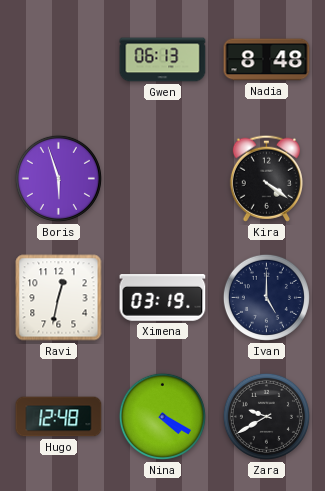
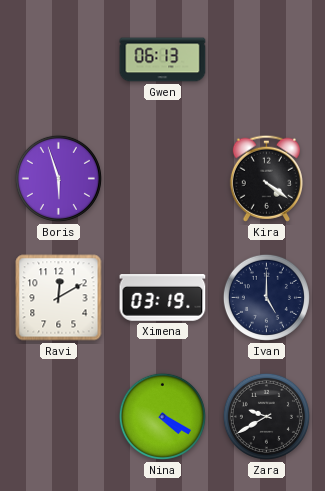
Nadia: 8:48 -> none
Ravi: 12:32 -> 12:10
Hugo: 12:48 -> none
